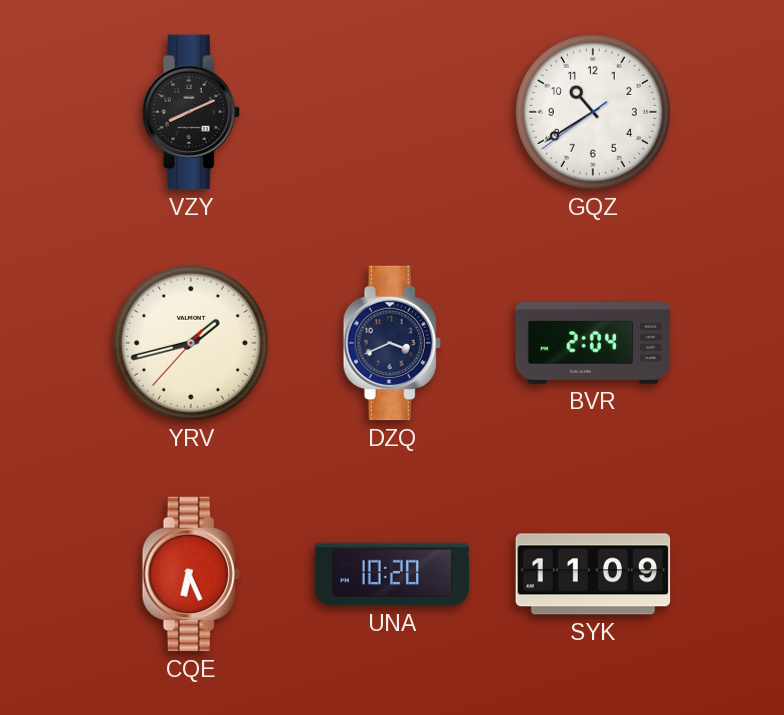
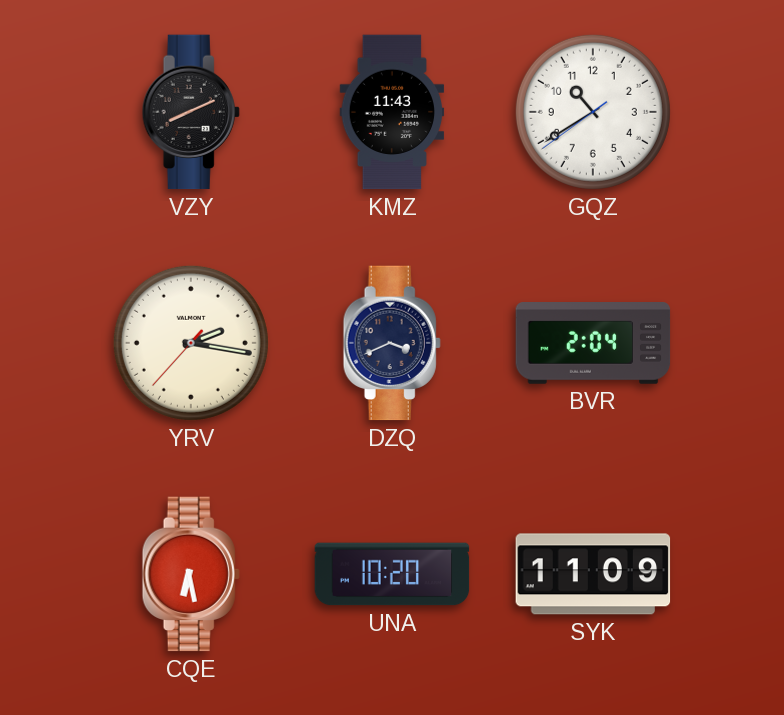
KMZ: none -> 11:43
YRV: 1:42 -> 2:16
CQE: 6:26 -> 6:28
